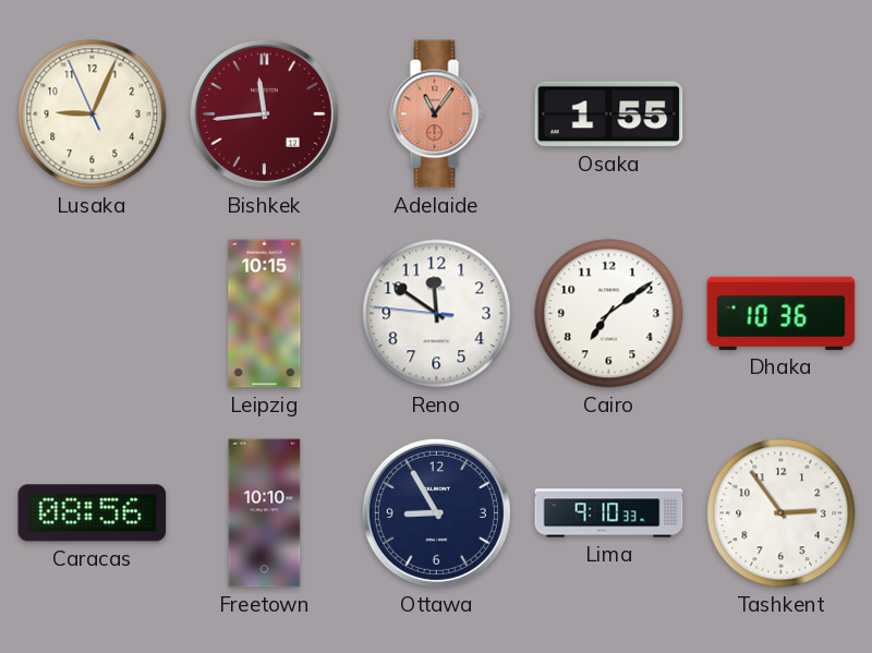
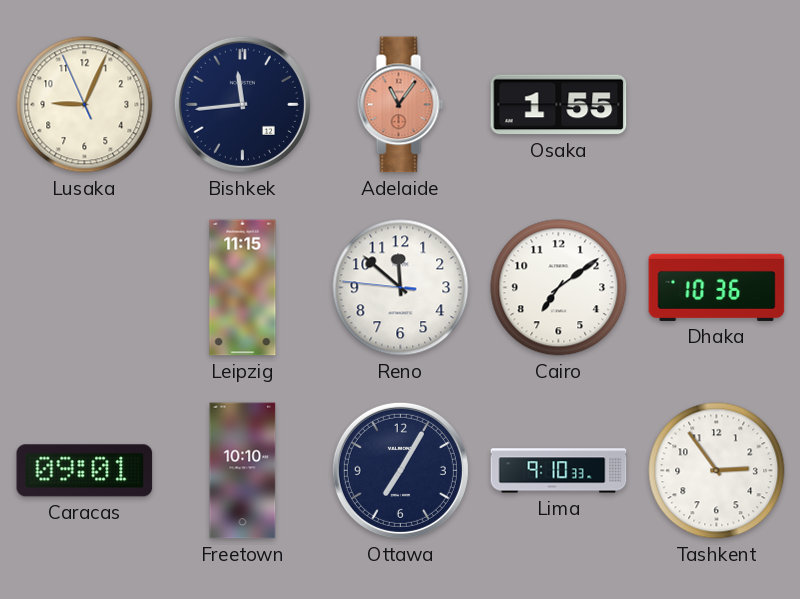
Bishkek dial: burgundy -> navy
Leipzig: 10:15 -> 11:15
Reno: 11:50 -> 11:51
Caracas: 08:56 -> 09:01
Ottawa: 8:55 -> 7:05
